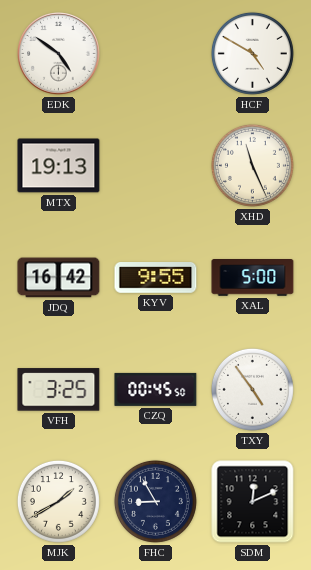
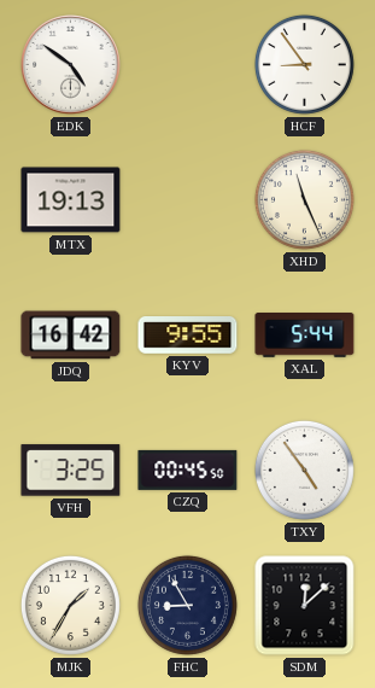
HCF: 4:50 -> 8:54
XAL: 5:00 -> 5:44
MJK: 1:40 -> 1:35
SDM: 12:11 -> 12:08
